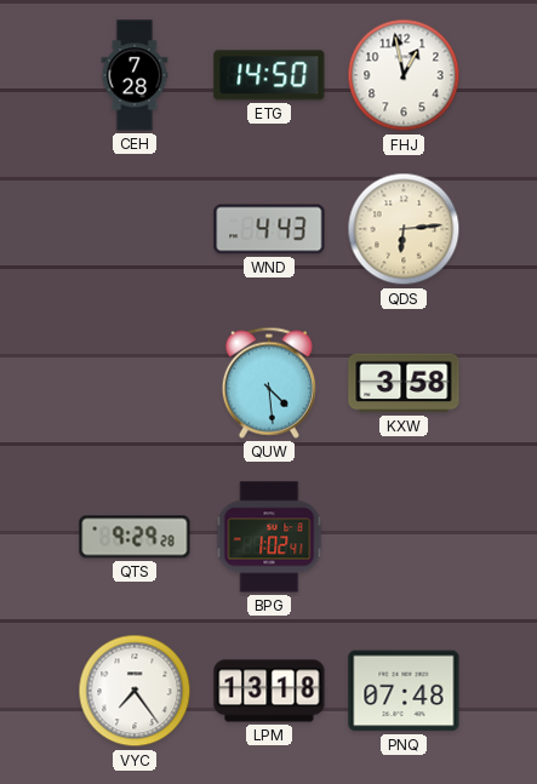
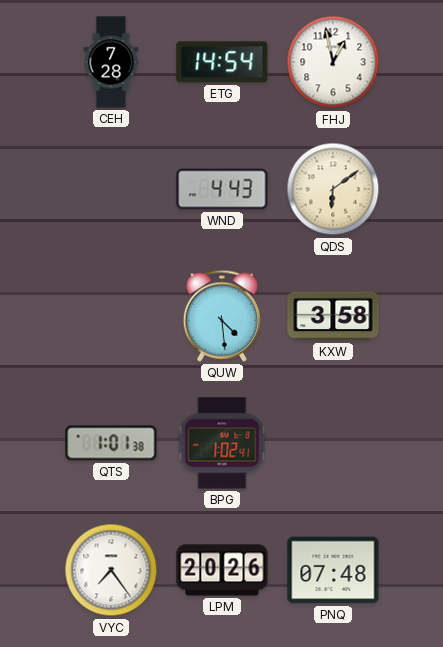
ETG: 14:50 -> 14:54
QDS: 6:14 -> 6:09
QTS: 9:29 -> 1:01
LPM: 13:18 -> 20:26
